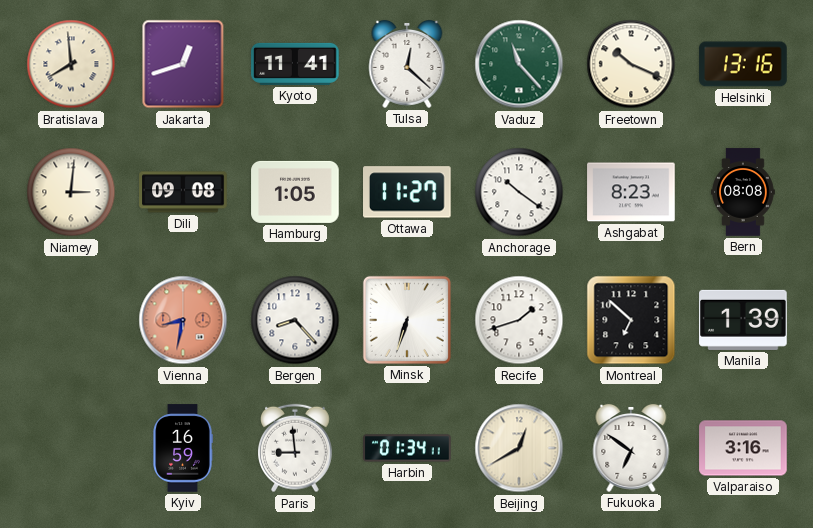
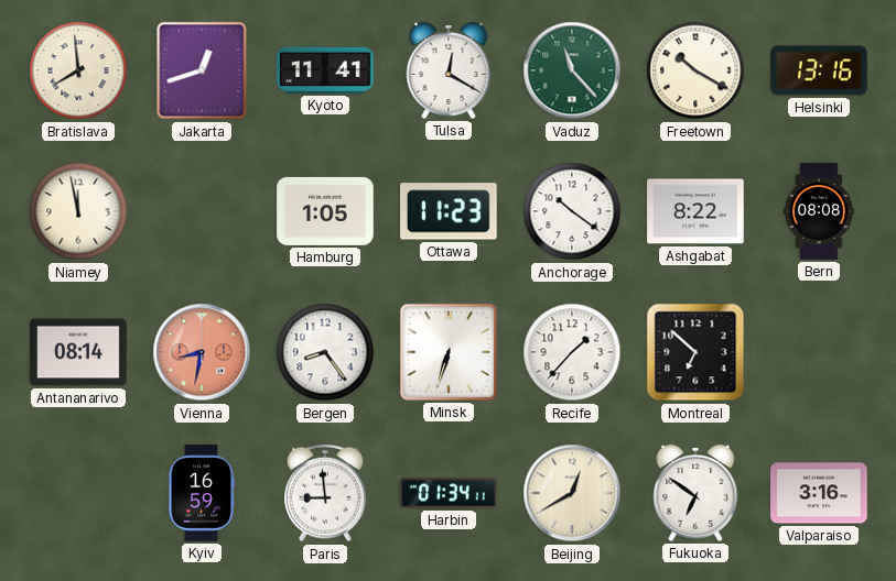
Tulsa: 12:22 -> 12:20
Freetown: 10:19 -> 10:20
Niamey: 3:01 -> 11:58
Dili: 09:08 -> none
Ottawa: 11:27 -> 11:23
Ashgabat: 8:23 -> 8:22
Antananarivo: none -> 08:14
Bergen: 8:23 -> 8:24
Recife: 1:42 -> 1:37
Manila: 1:39 -> none
